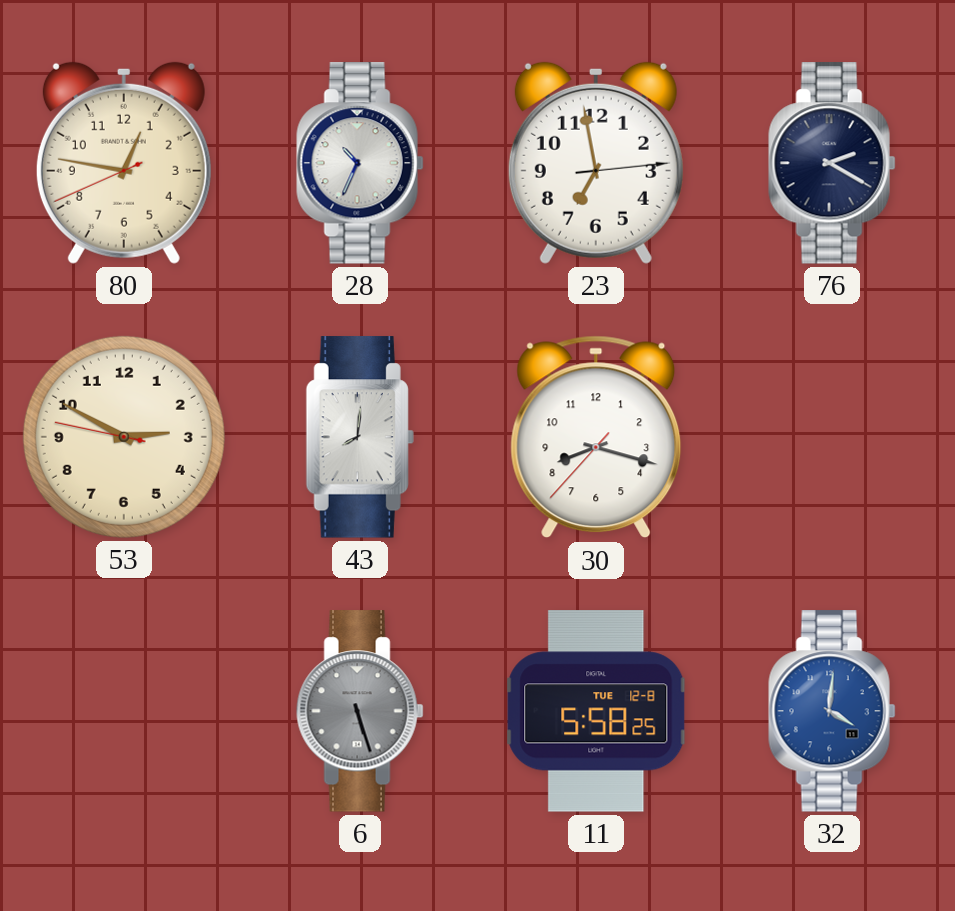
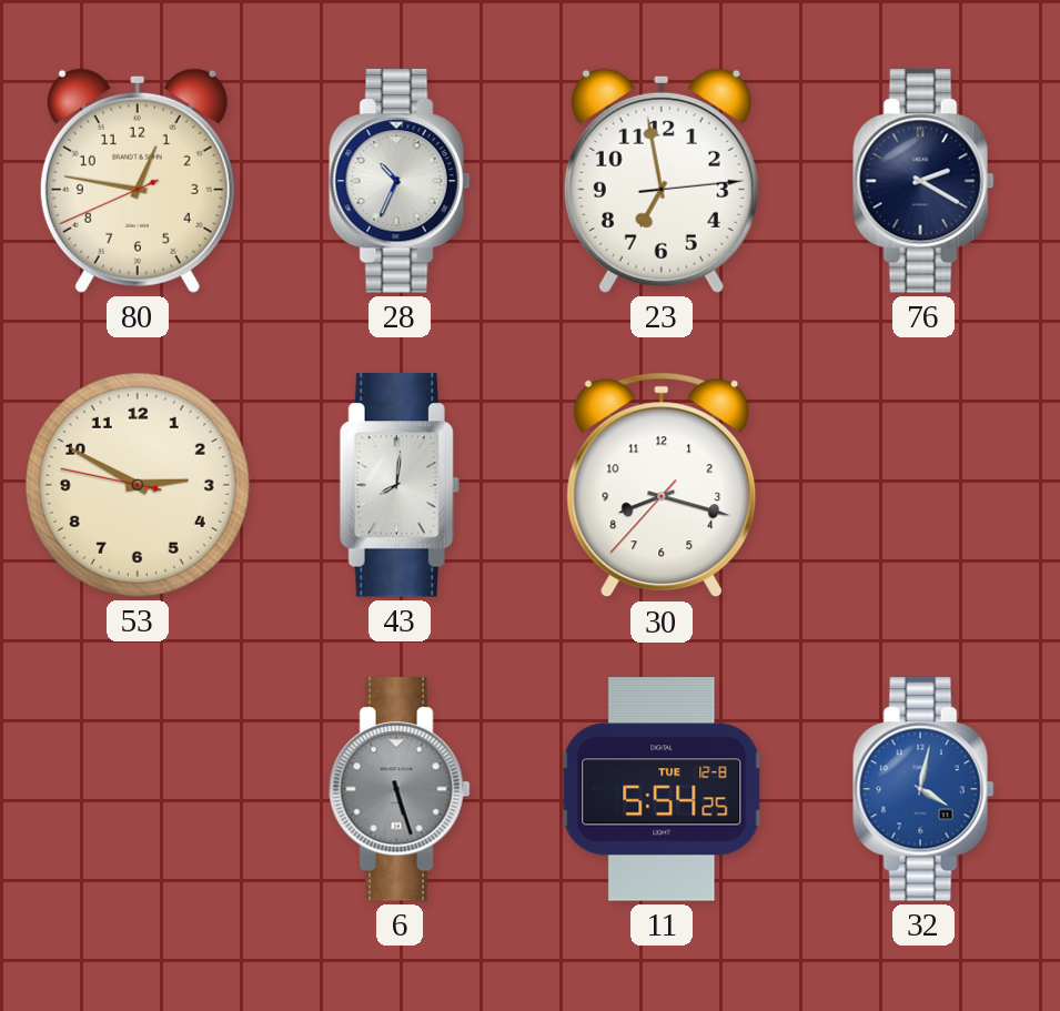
11: 5:58 -> 5:54
32: 4:01 -> 4:02
